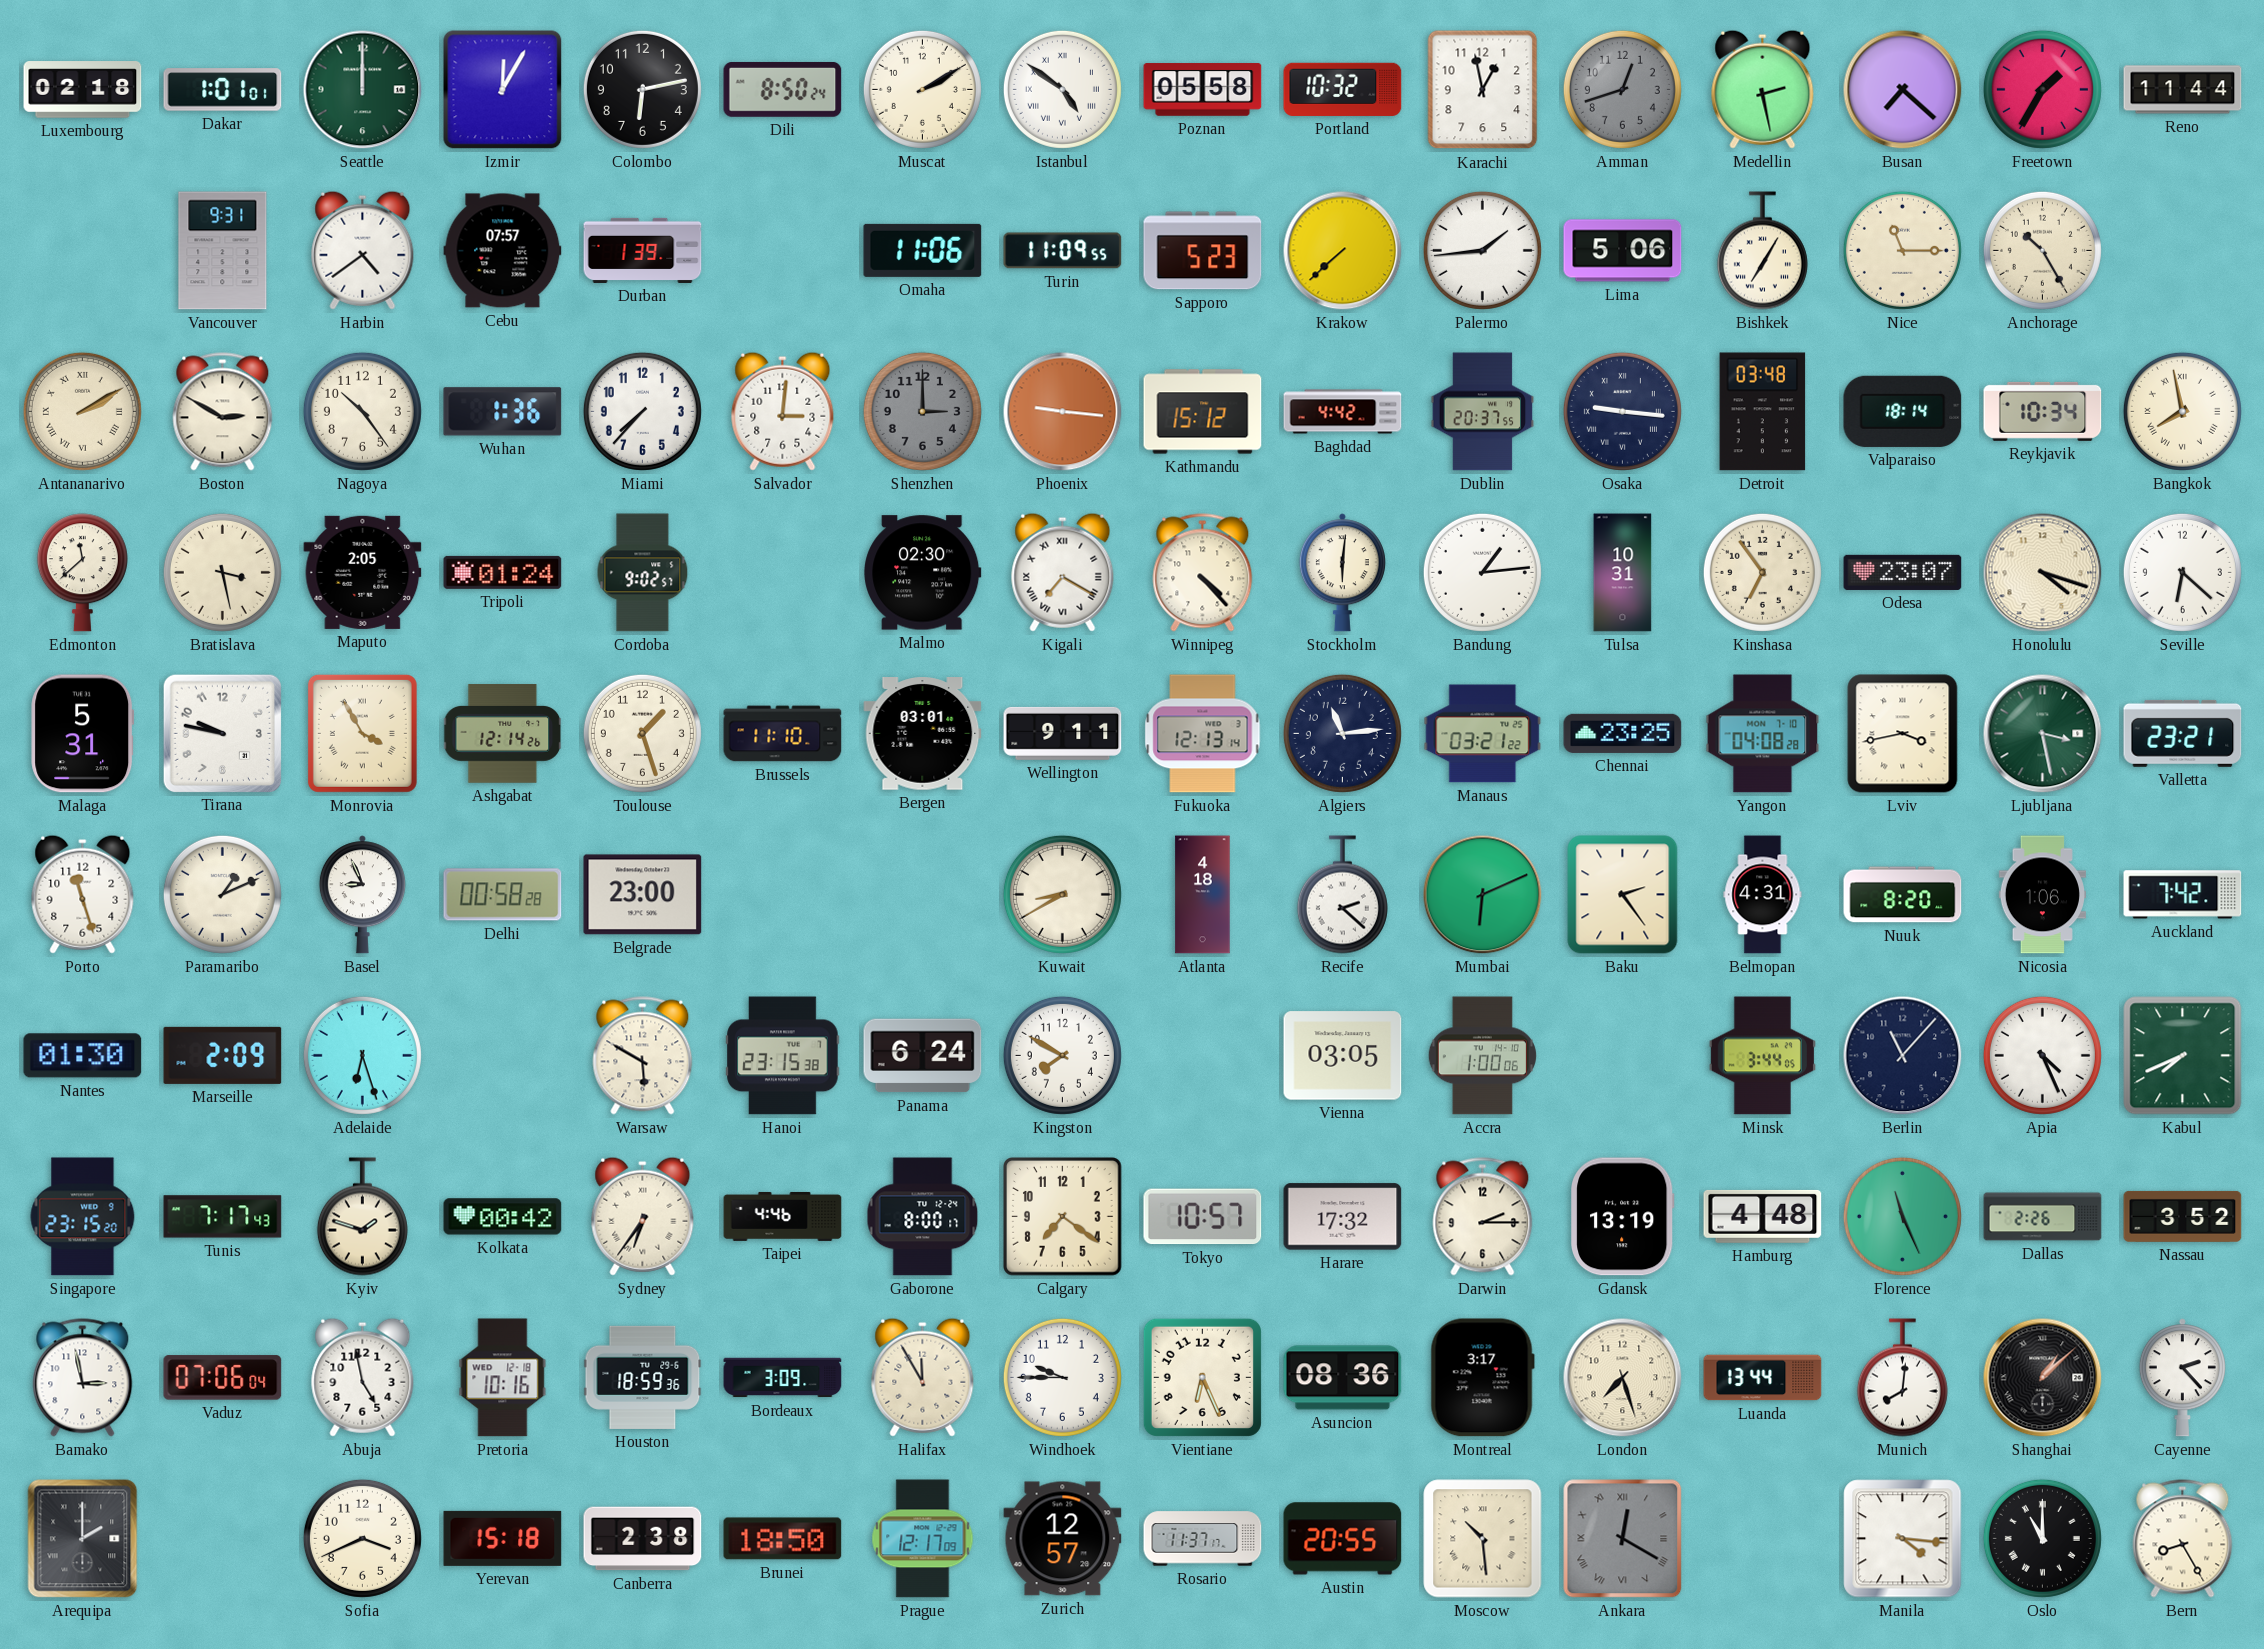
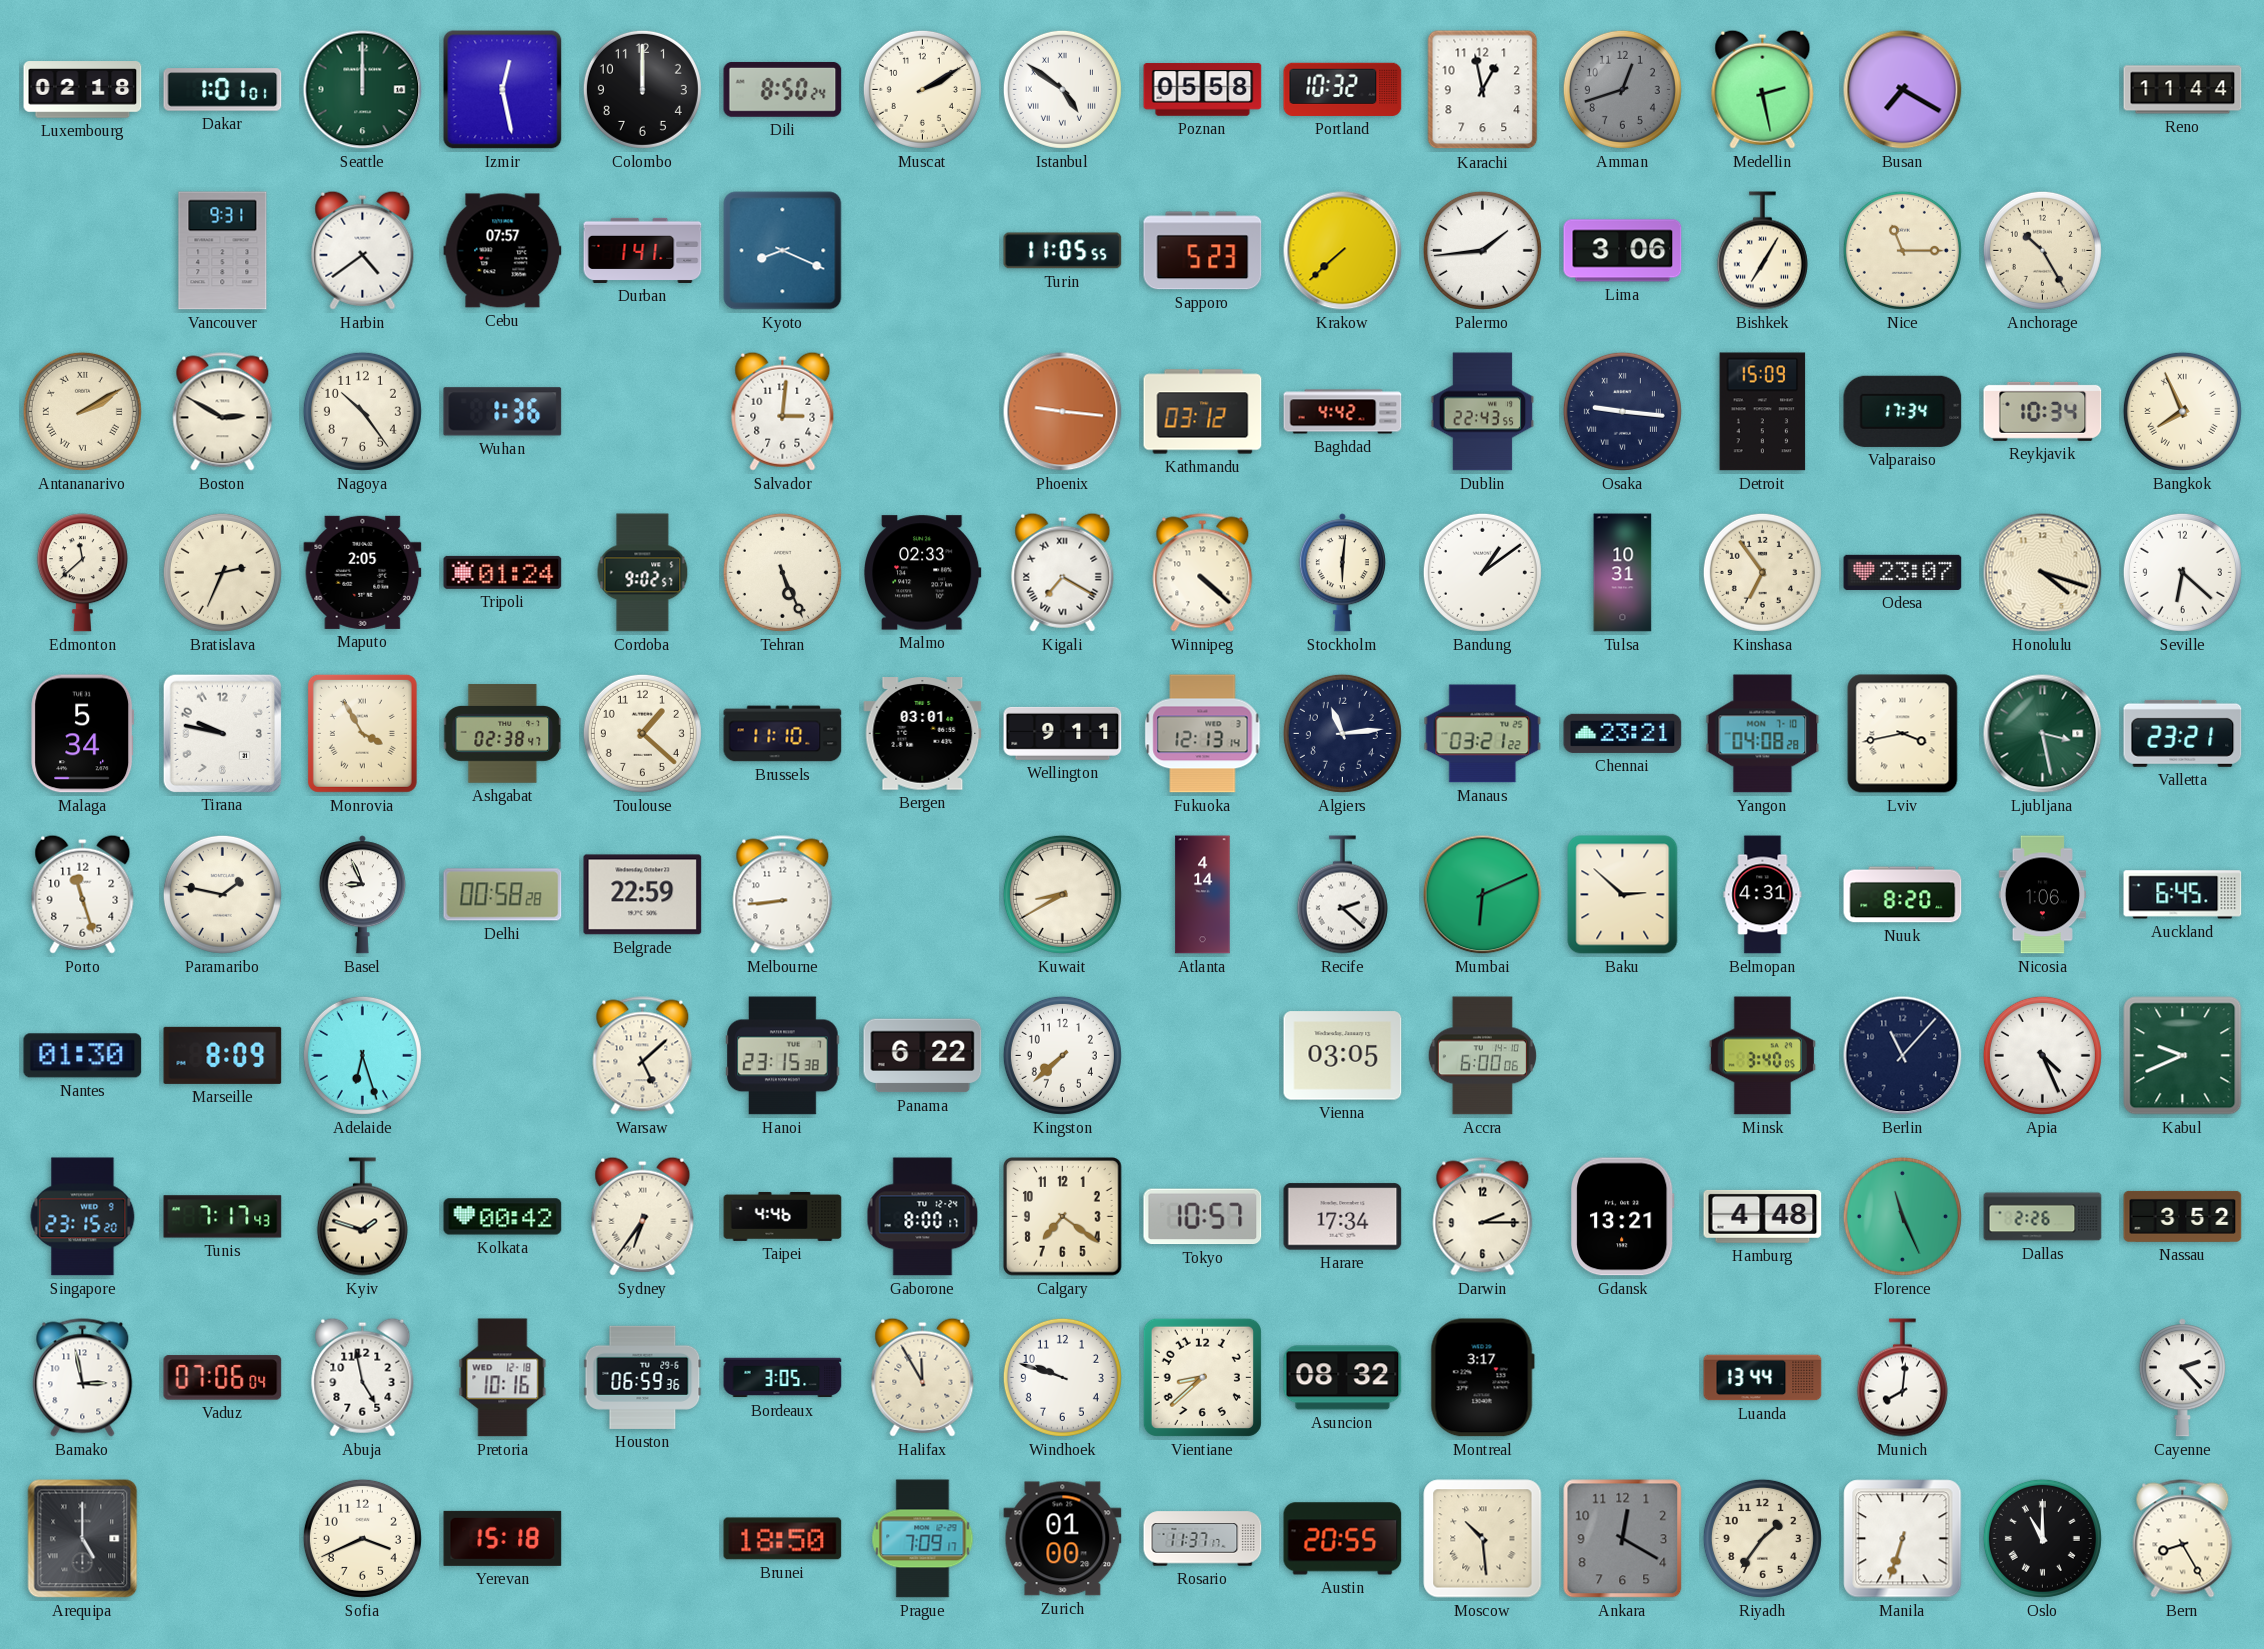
Izmir: 12:05 -> 12:28
Colombo: 6:13 -> 12:00
Busan: 7:22 -> 7:20
Freetown: 1:35 -> none
Durban: 1:39 -> 1:41
Kyoto: none -> 8:19
Omaha: 11:06 -> none
Turin: 11:09 -> 11:05
Lima: 5:06 -> 3:06
Miami: 7:37 -> none
Shenzhen: 3:00 -> none
Kathmandu: 15:12 -> 03:12
Dublin: 20:37 -> 22:43
Detroit: 03:48 -> 15:09
Valparaiso: 18:14 -> 17:34
Bangkok: 7:58 -> 7:56
Bratislava: 3:28 -> 2:34
Tehran: none -> 5:26
Malmo: 02:30 -> 02:33
Winnipeg: 4:23 -> 4:22
Bandung: 1:14 -> 1:09
Malaga: 5:31 -> 5:34
Ashgabat: 12:14 -> 02:38
Toulouse: 1:27 -> 1:22
Chennai: 23:25 -> 23:21
Paramaribo: 1:11 -> 1:47
Belgrade: 23:00 -> 22:59
Melbourne: none -> 8:44
Atlanta: 4:18 -> 4:14
Baku: 2:24 -> 2:52
Auckland: 7:42 -> 6:45
Marseille: 2:09 -> 8:09
Warsaw: 5:50 -> 5:08
Panama: 6:24 -> 6:22
Kingston: 7:50 -> 7:38
Accra: 1:00 -> 6:00
Minsk: 3:44 -> 3:40
Kabul: 7:41 -> 9:41
Harare: 17:32 -> 17:34
Gdansk: 13:19 -> 13:21
Houston: 18:59 -> 06:59
Bordeaux: 3:09 -> 3:05
Windhoek: 9:45 -> 9:48
Vientiane: 6:26 -> 8:38
Asuncion: 08:36 -> 08:32
London: 7:27 -> none
Shanghai: 1:08 -> none
Arequipa: 2:00 -> 5:00
Canberra: 2:38 -> none
Prague: 12:17 -> 7:09
Zurich: 12:57 -> 01:00
Ankara numerals: Roman -> Arabic
Riyadh: none -> 1:36
Manila: 4:16 -> 6:33
